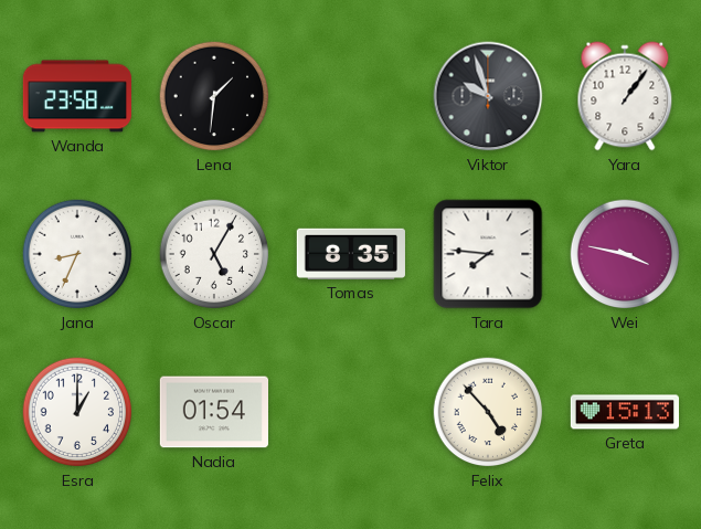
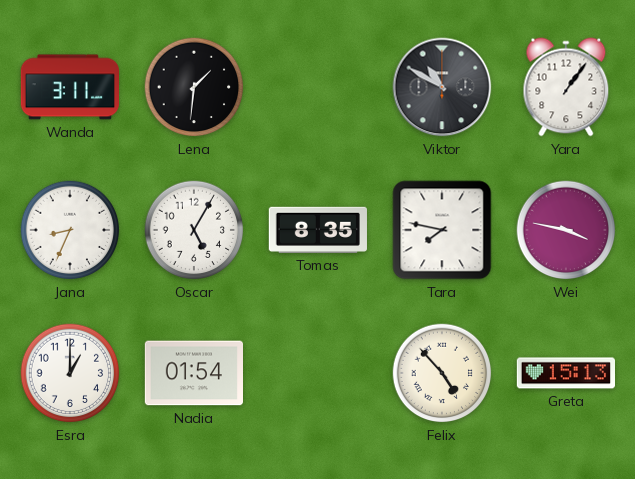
Wanda: 23:58 -> 3:11
Viktor: 9:57 -> 10:50
Tara: 7:46 -> 7:47
